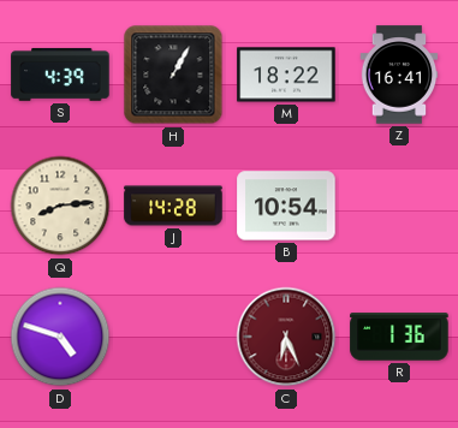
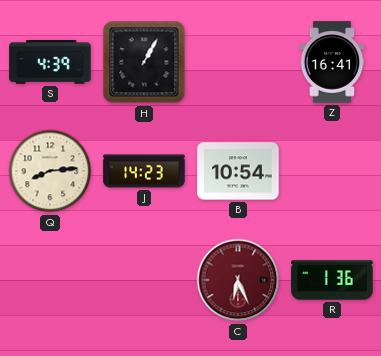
M: 18:22 -> none
J: 14:28 -> 14:23
D: 4:48 -> none
